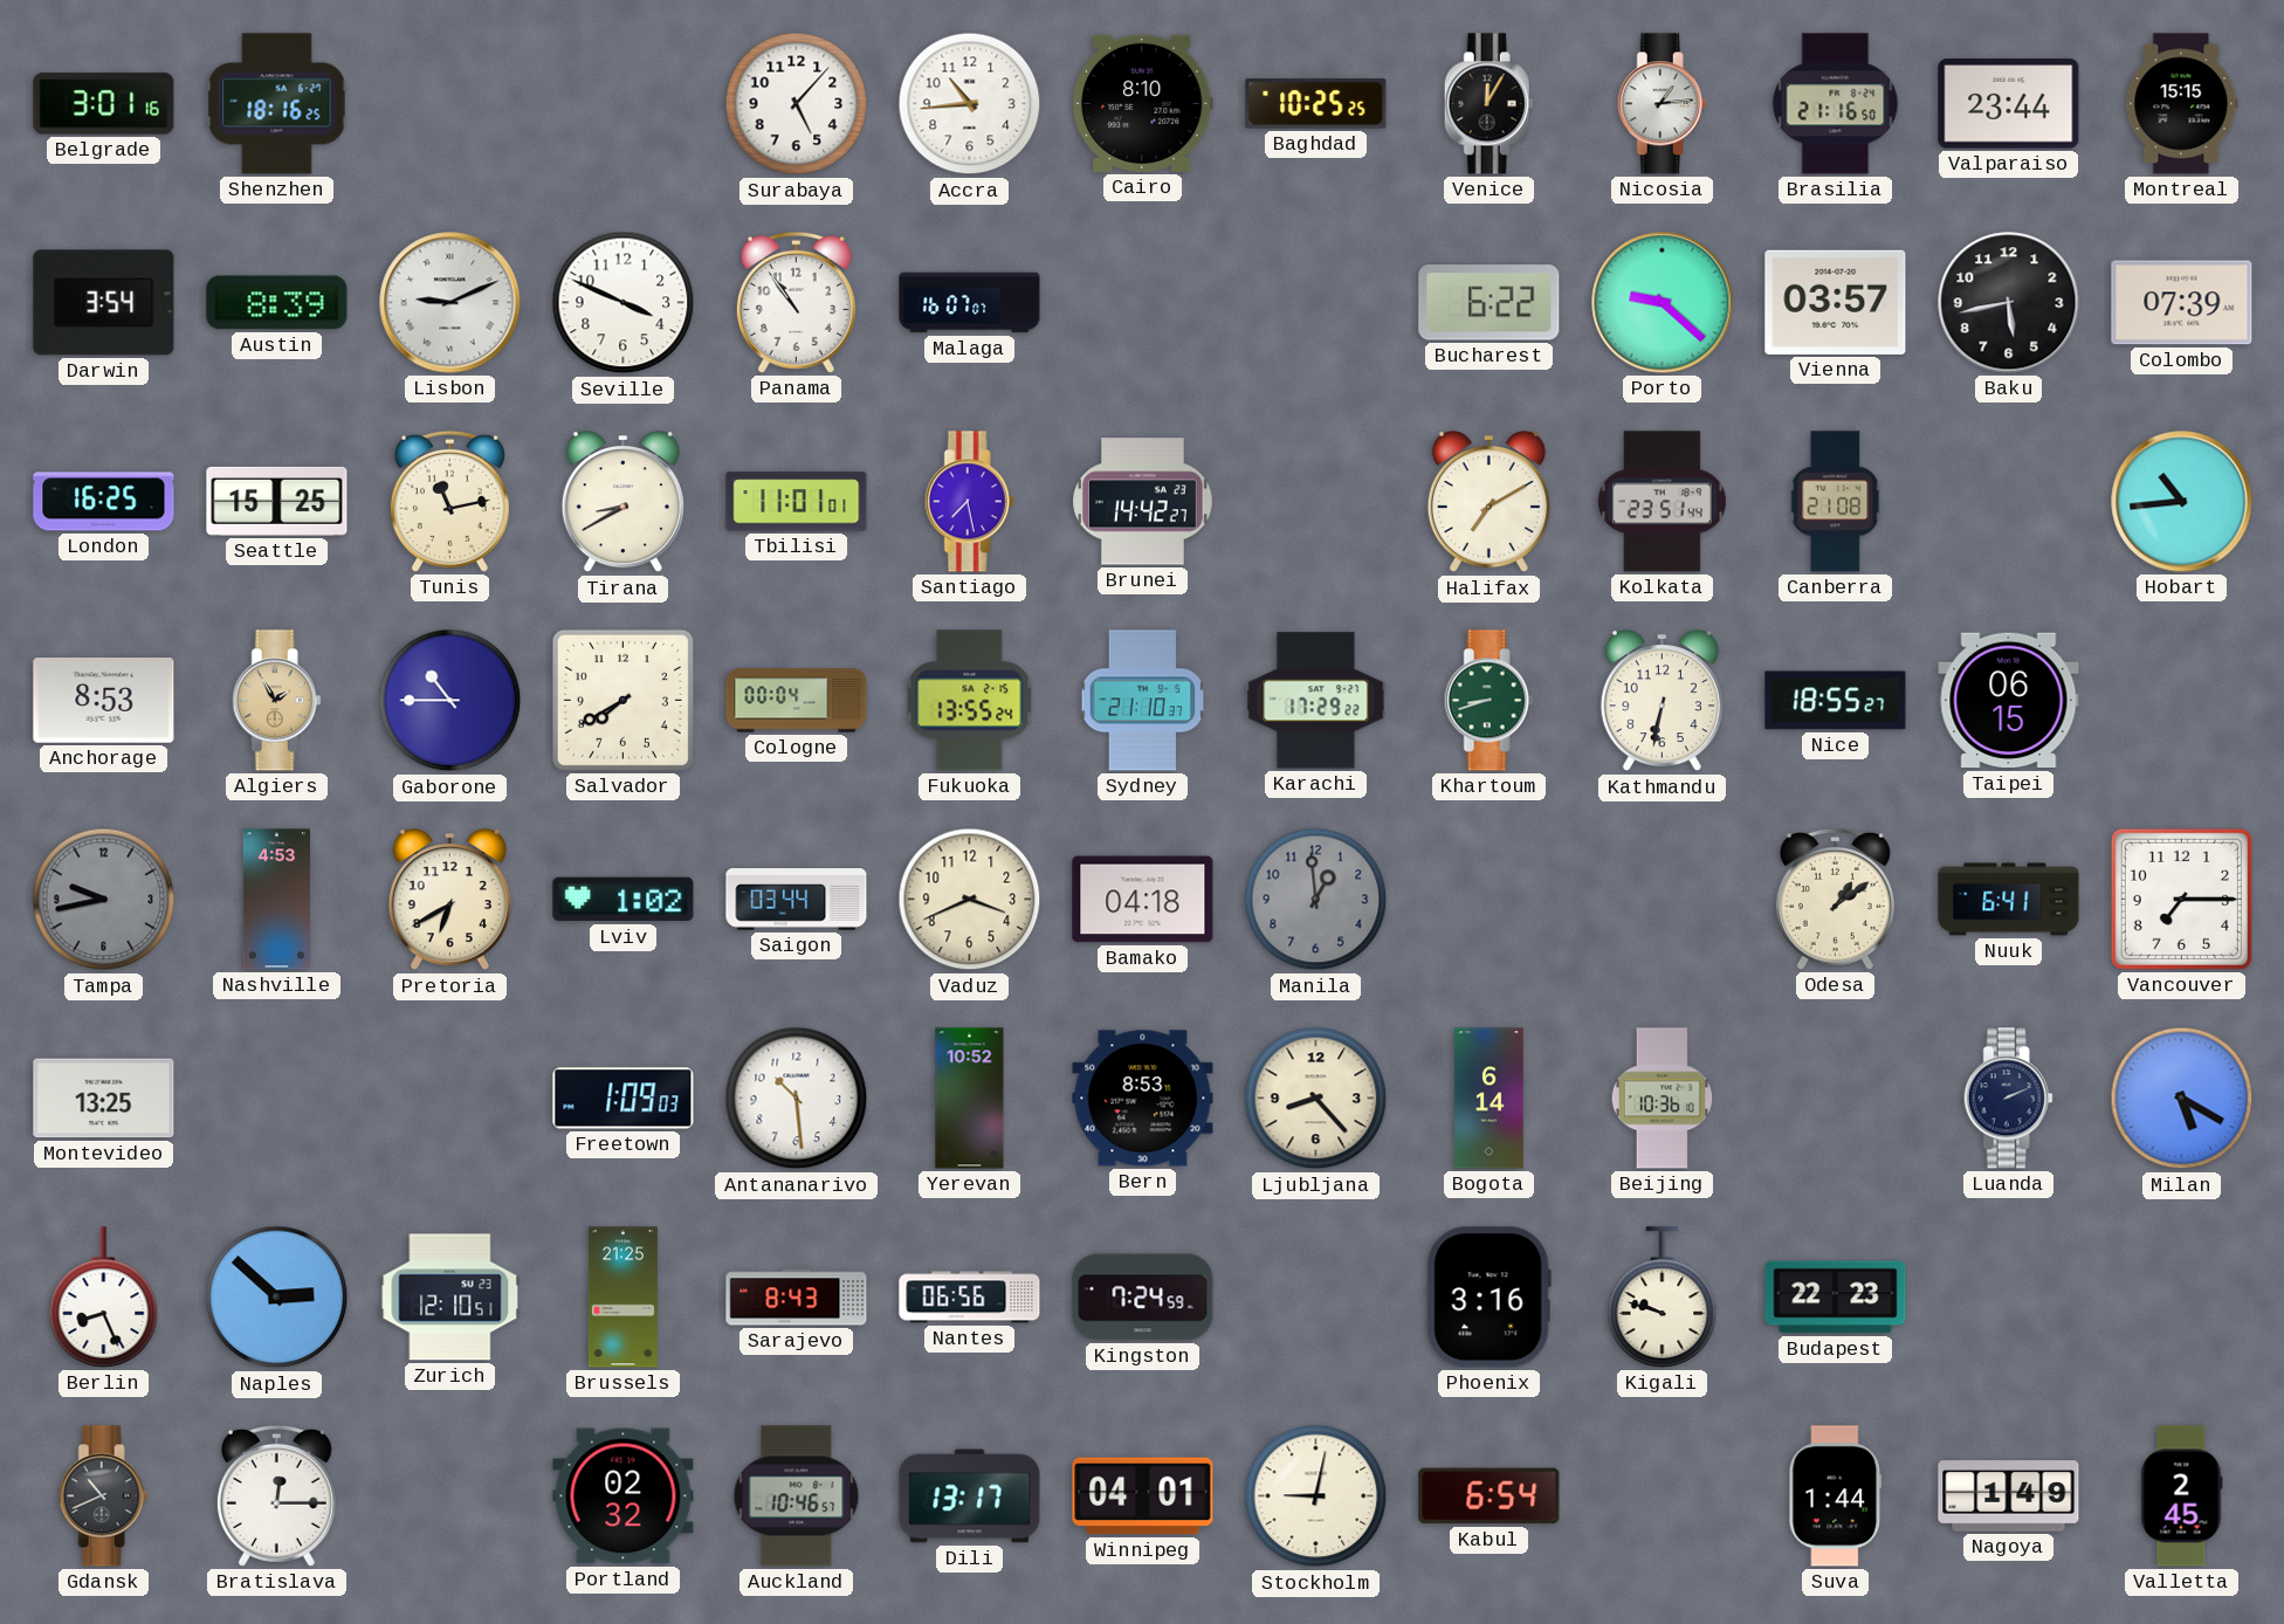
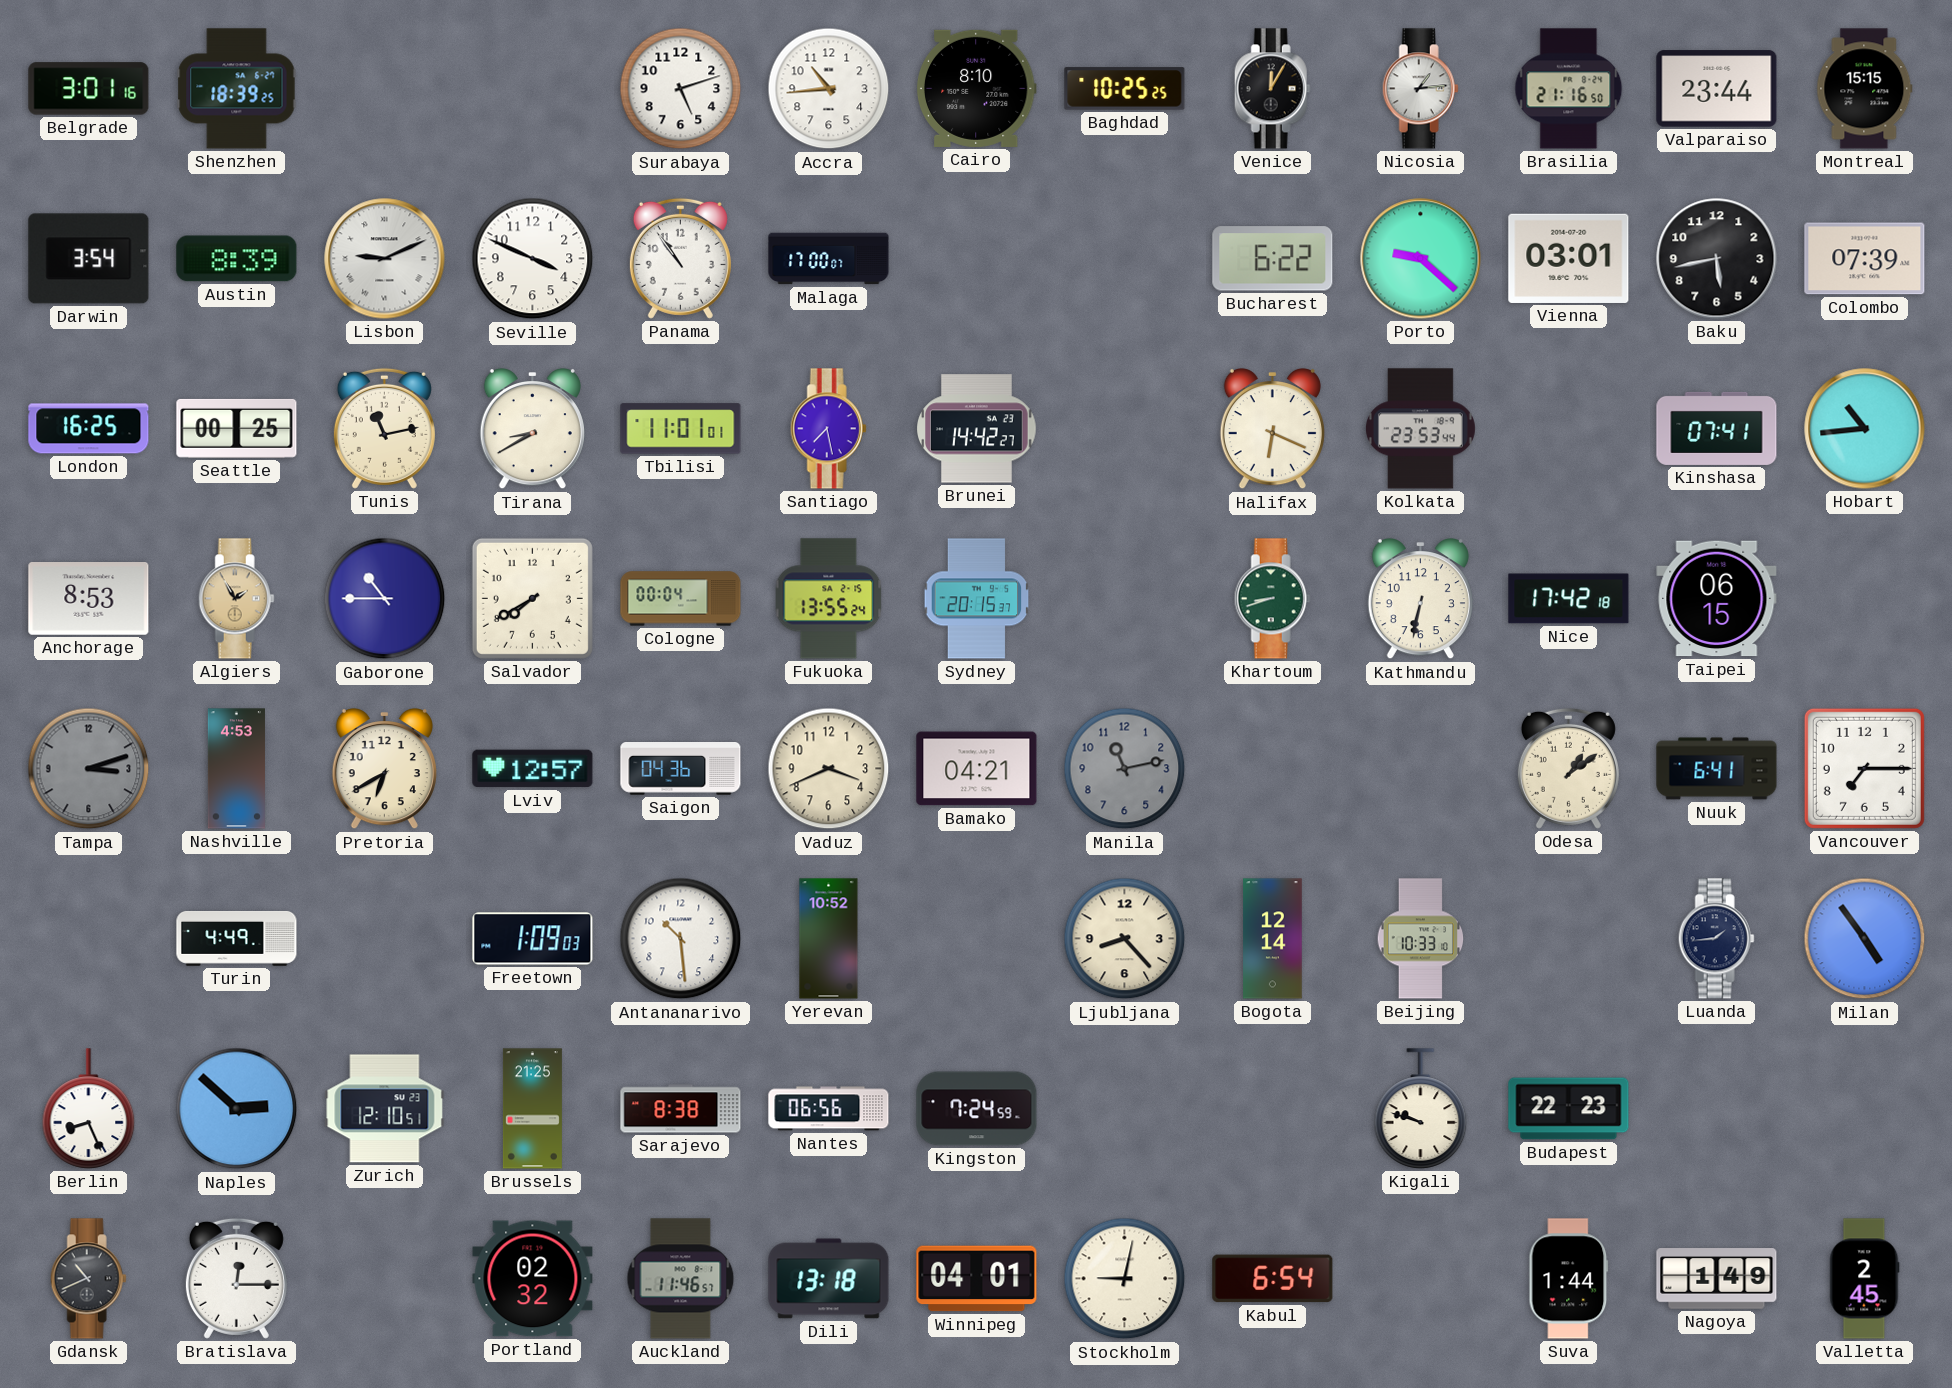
Shenzhen: 18:16 -> 18:39
Surabaya: 5:07 -> 5:12
Malaga: 16:07 -> 17:00
Vienna: 03:57 -> 03:01
Seattle: 15:25 -> 00:25
Halifax: 7:10 -> 6:19
Kolkata: 23:51 -> 23:53
Canberra: 21:08 -> none
Kinshasa: none -> 07:41
Sydney: 21:10 -> 20:15
Karachi: 17:29 -> none
Nice: 18:55 -> 17:42
Tampa: 9:43 -> 3:12
Lviv: 1:02 -> 12:57
Saigon: 03:44 -> 04:36
Bamako: 04:18 -> 04:21
Manila: 12:59 -> 11:13
Montevideo: 13:25 -> none
Turin: none -> 4:49
Bern: 8:53 -> none
Bogota: 6:14 -> 12:14
Beijing: 10:36 -> 10:33
Luanda: 2:11 -> 1:44
Milan: 5:20 -> 4:54
Sarajevo: 8:43 -> 8:38
Phoenix: 3:16 -> none
Auckland: 10:46 -> 11:46
Dili: 13:17 -> 13:18
